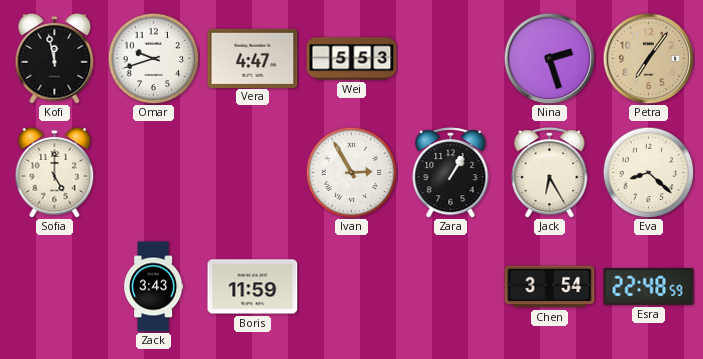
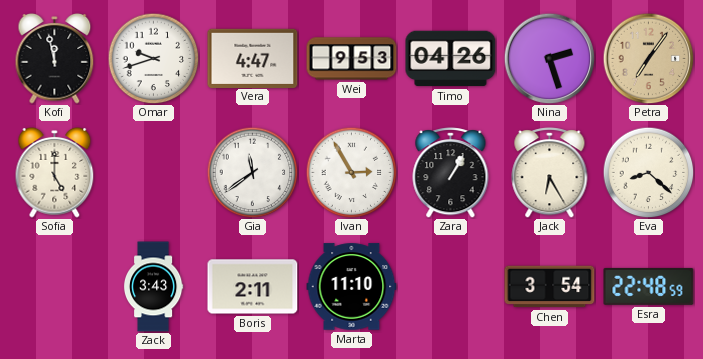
Wei: 5:53 -> 9:53
Timo: none -> 04:26
Gia: none -> 11:39
Boris: 11:59 -> 2:11
Marta: none -> 11:10
